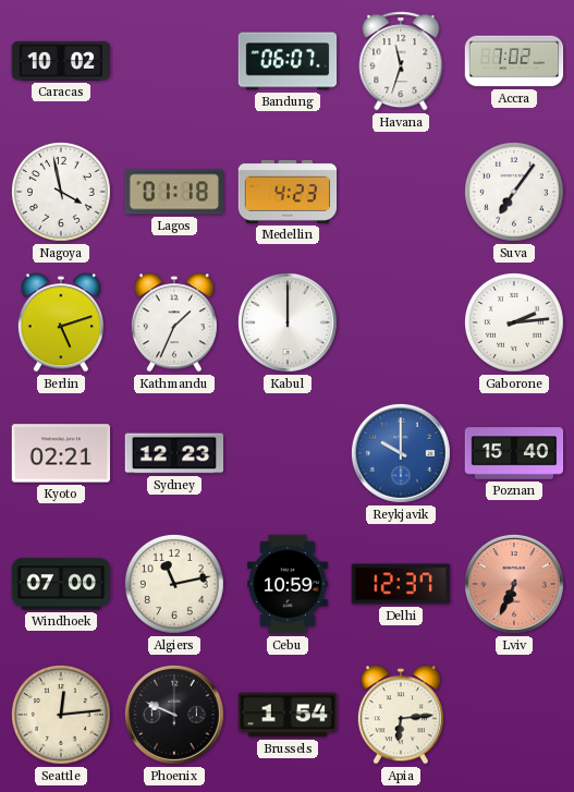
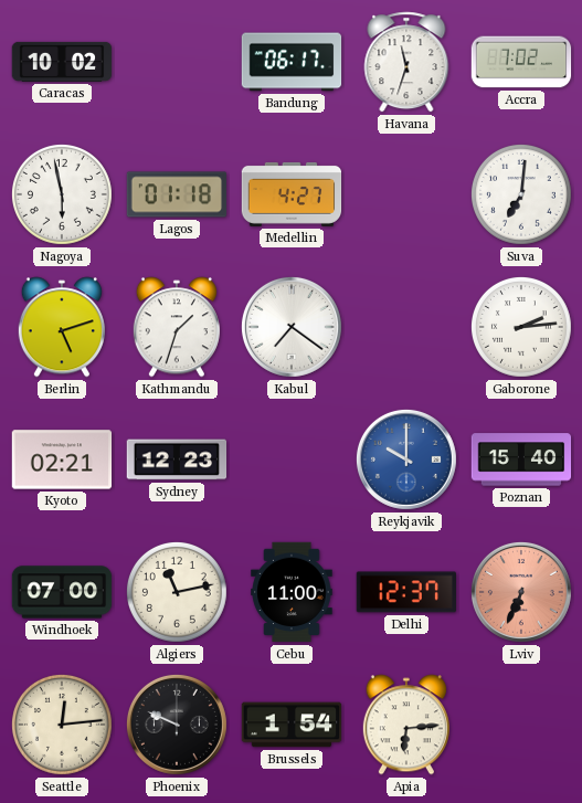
Bandung: 06:07 -> 06:17
Nagoya: 3:58 -> 5:58
Medellin: 4:23 -> 4:27
Suva: 7:06 -> 7:01
Kathmandu: 1:34 -> 1:33
Kabul: 12:00 -> 7:21
Cebu: 10:59 -> 11:00
